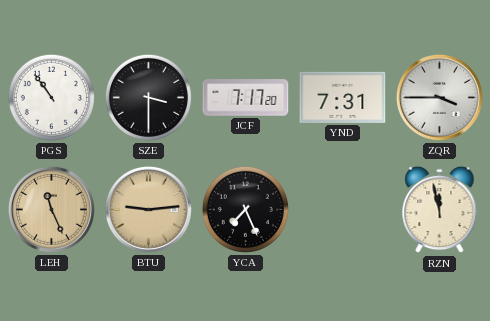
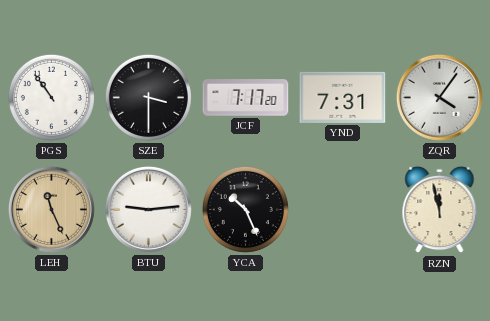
ZQR: 3:45 -> 4:06
BTU dial: champagne -> white
YCA: 7:26 -> 10:26
